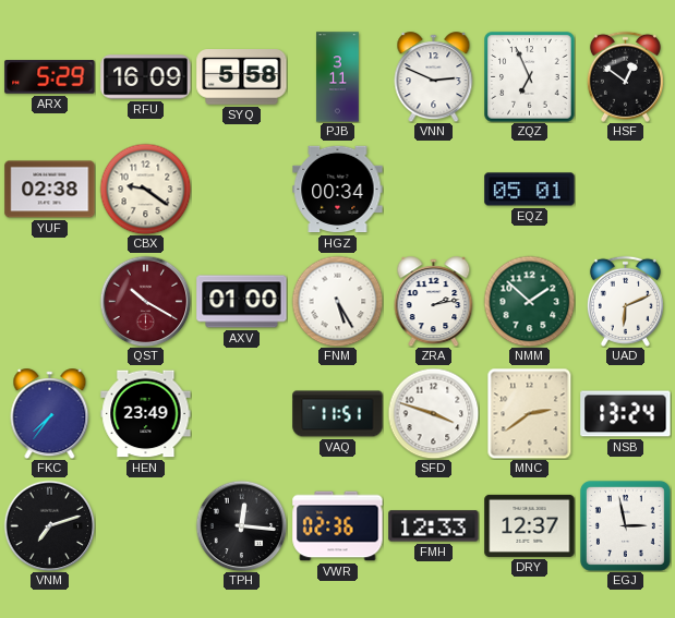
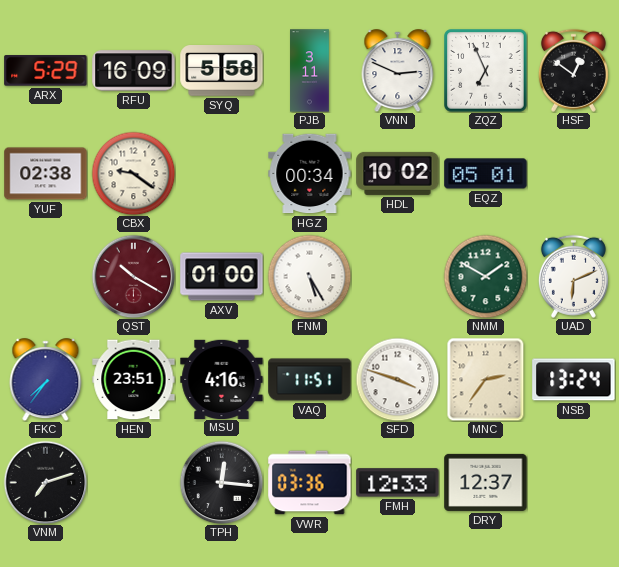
HDL: none -> 10:02
ZRA: 2:13 -> none
NMM: 1:52 -> 1:50
HEN: 23:49 -> 23:51
MSU: none -> 4:16
MNC: 2:39 -> 2:36
VWR: 02:36 -> 03:36
EGJ: 2:58 -> none
